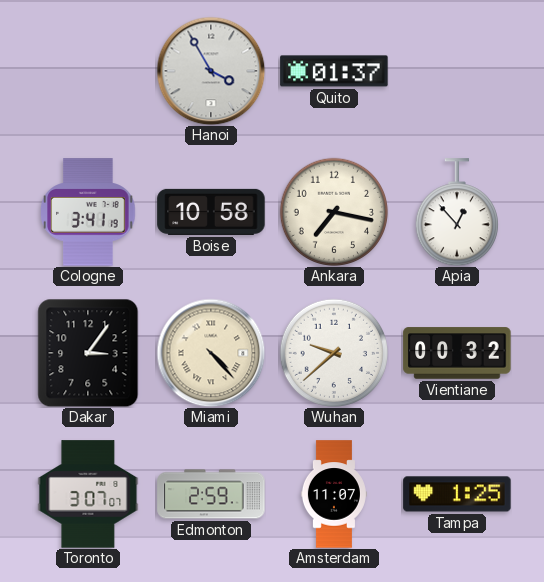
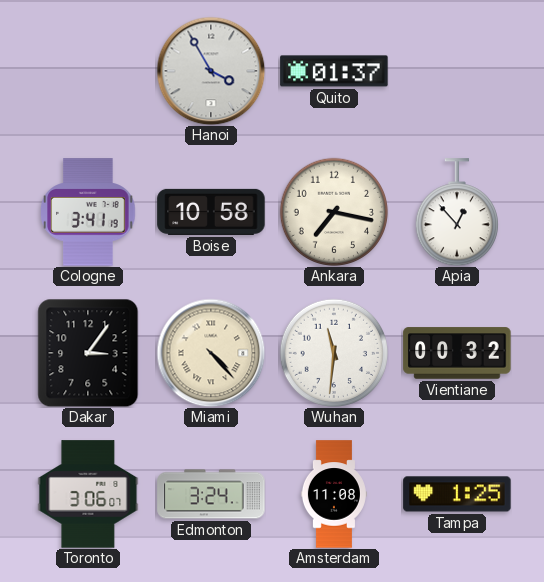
Wuhan: 9:38 -> 11:31
Toronto: 3:07 -> 3:06
Edmonton: 2:59 -> 3:24
Amsterdam: 11:07 -> 11:08
